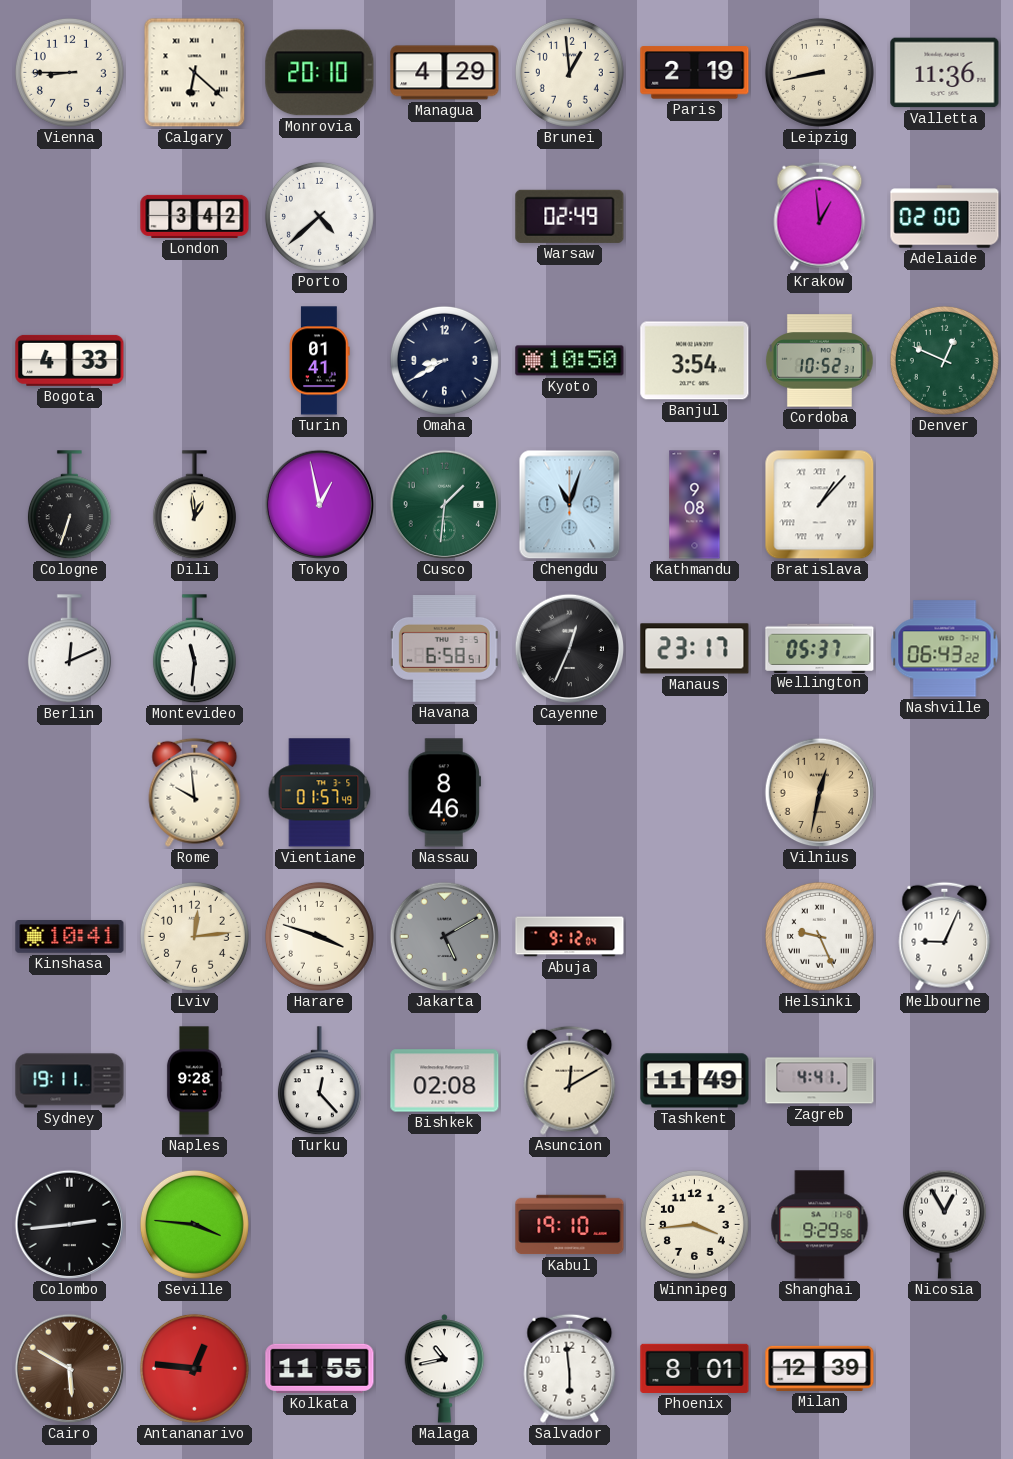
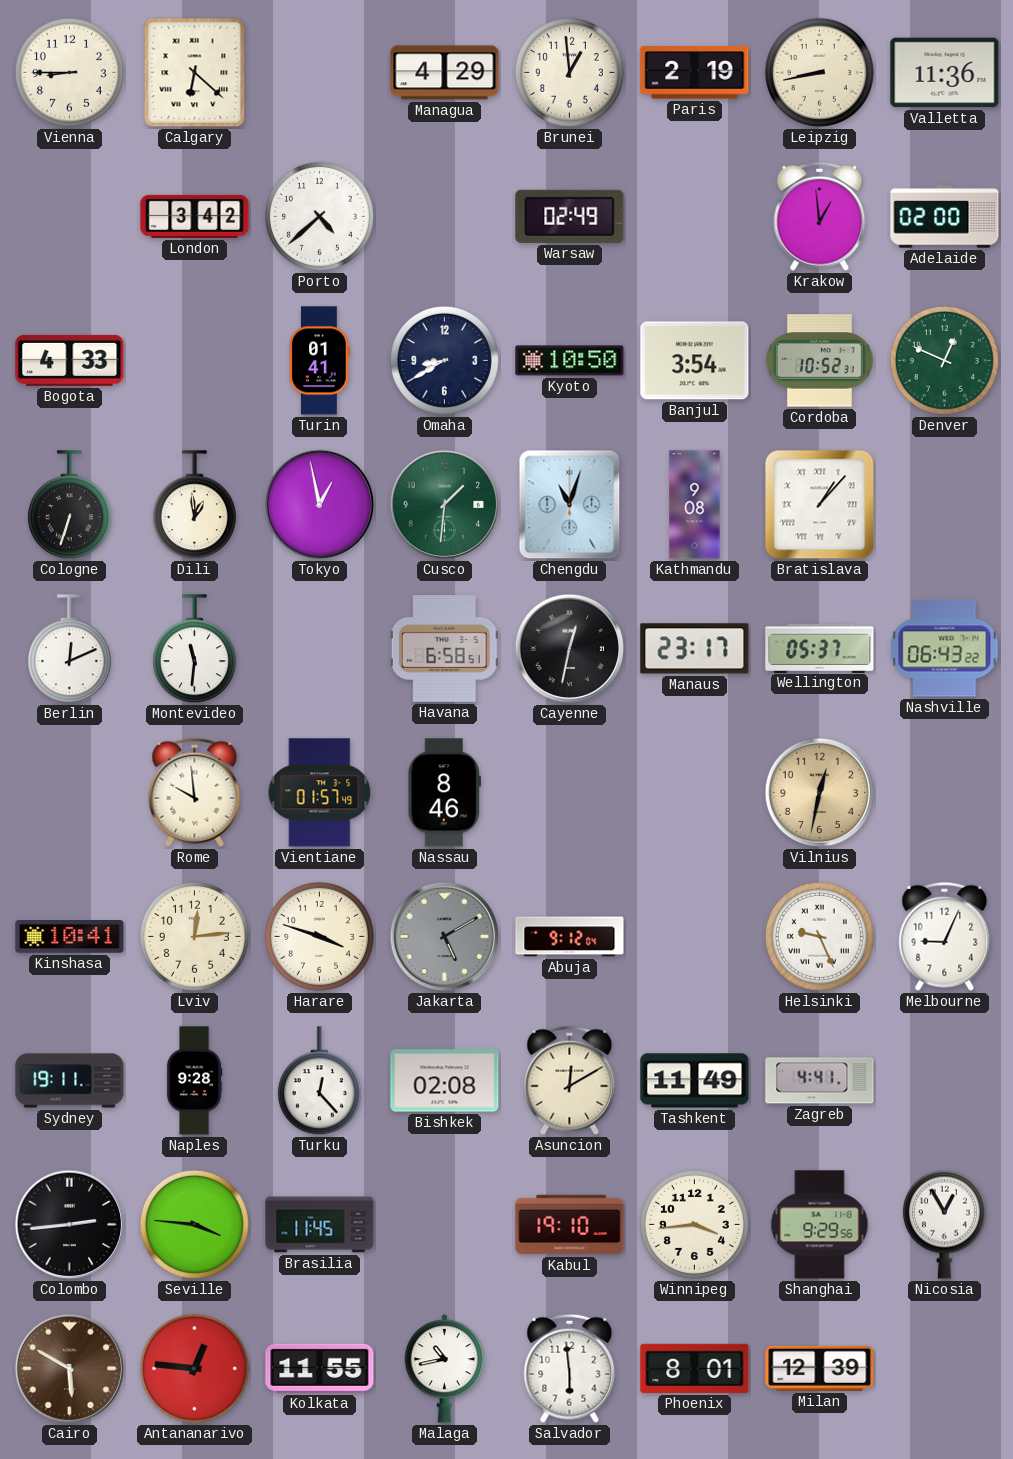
Monrovia: 20:10 -> none
Cayenne: 12:34 -> 12:32
Brasilia: none -> 11:45
